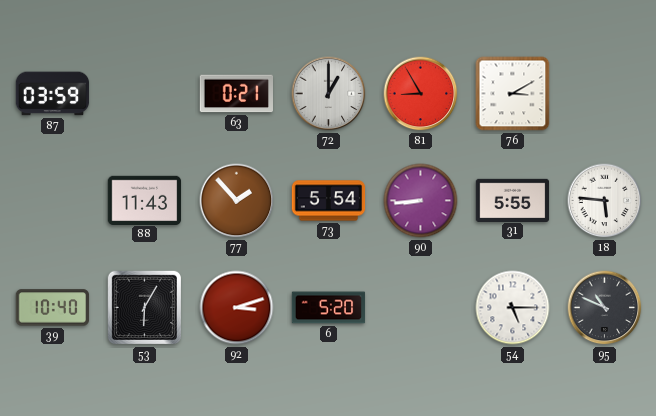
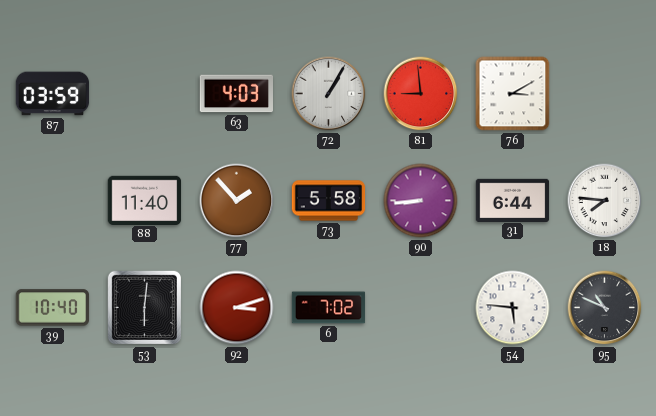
63: 0:21 -> 4:03
72: 1:00 -> 1:05
81: 8:55 -> 8:59
88: 11:43 -> 11:40
73: 5:54 -> 5:58
31: 5:55 -> 6:44
18: 5:46 -> 7:46
53: 6:05 -> 6:01
6: 5:20 -> 7:02
54: 5:15 -> 5:46
